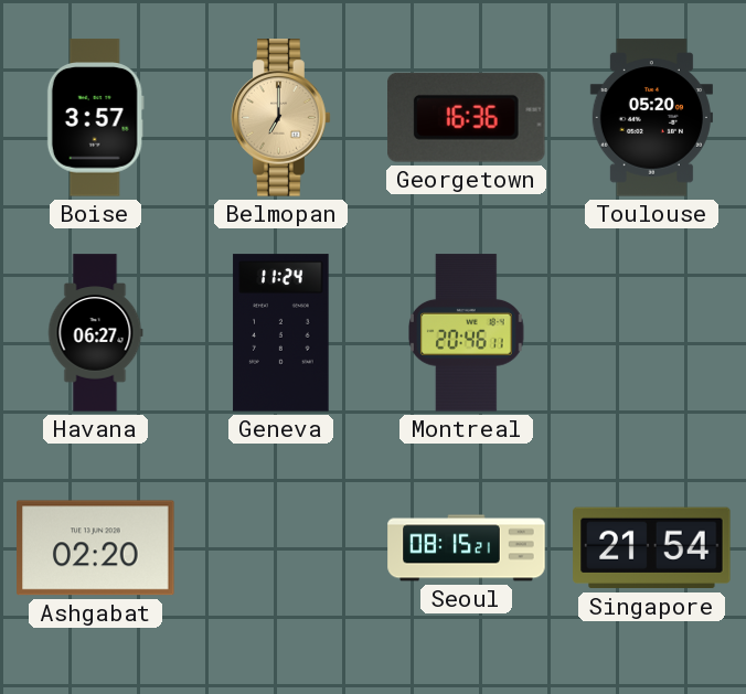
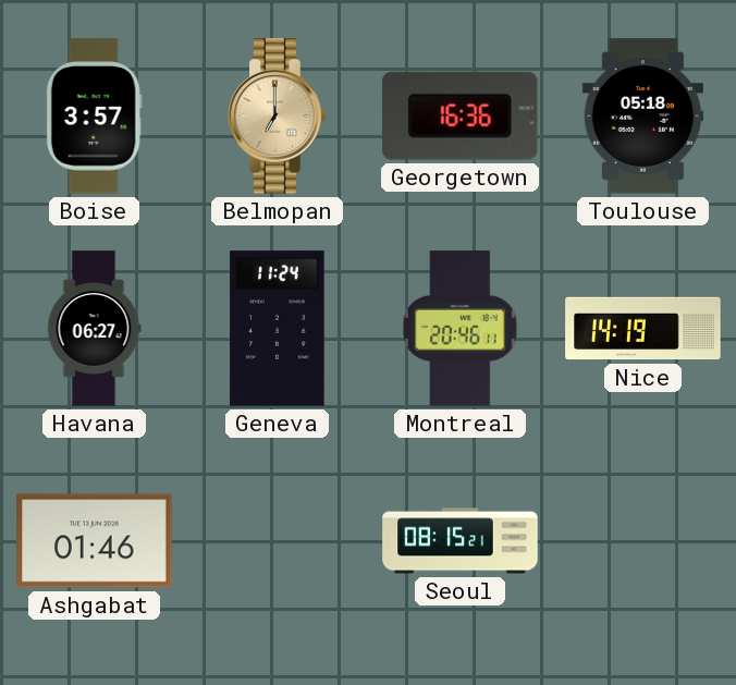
Toulouse: 05:20 -> 05:18
Nice: none -> 14:19
Ashgabat: 02:20 -> 01:46
Singapore: 21:54 -> none
